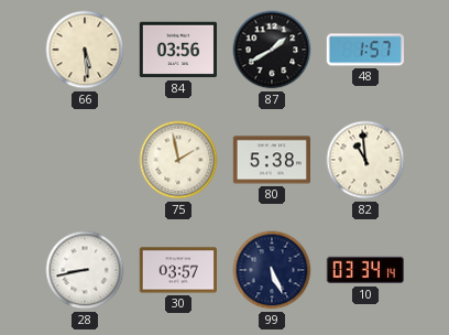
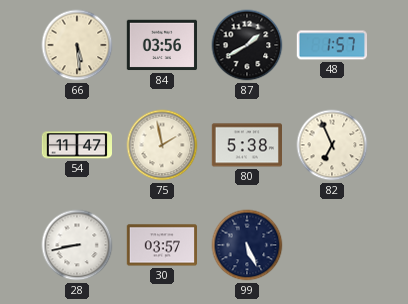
54: none -> 11:47
82: 10:59 -> 6:56
10: 03:34 -> none
